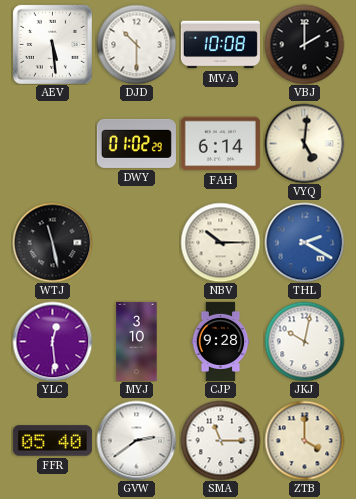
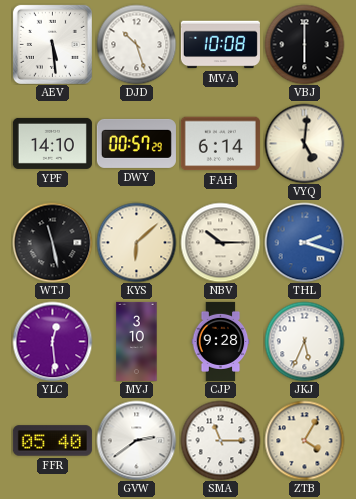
DJD: 10:30 -> 10:27
VBJ: 2:00 -> 6:00
YPF: none -> 14:10
DWY: 01:02 -> 00:57
KYS: none -> 6:08
THL: 2:20 -> 2:18
JKJ: 10:02 -> 5:34
ZTB: 4:00 -> 4:05
